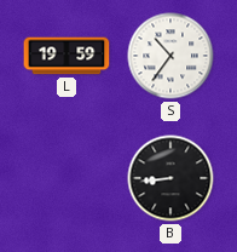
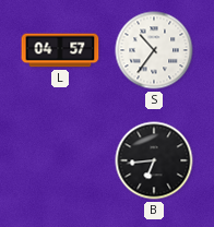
L: 19:59 -> 04:57
B: 8:44 -> 6:44
